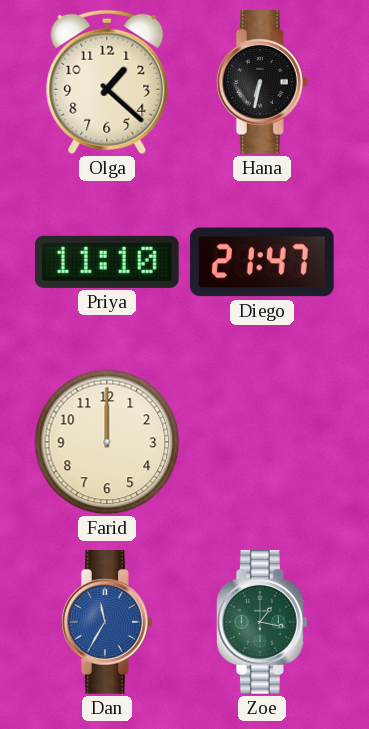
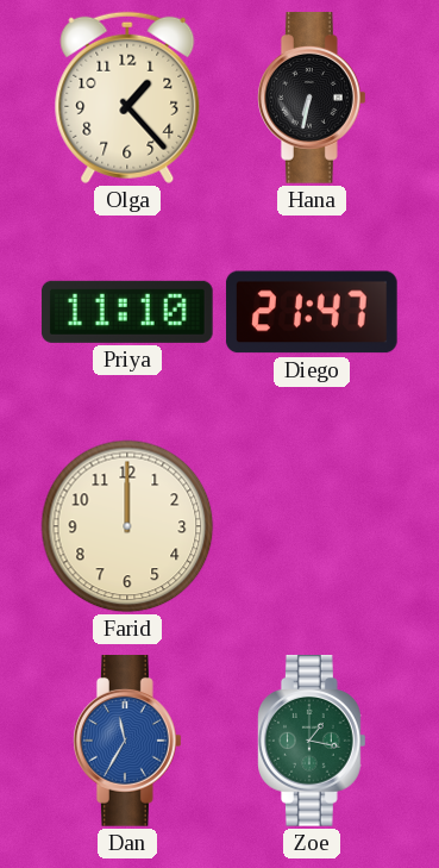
Olga: 1:22 -> 1:23
